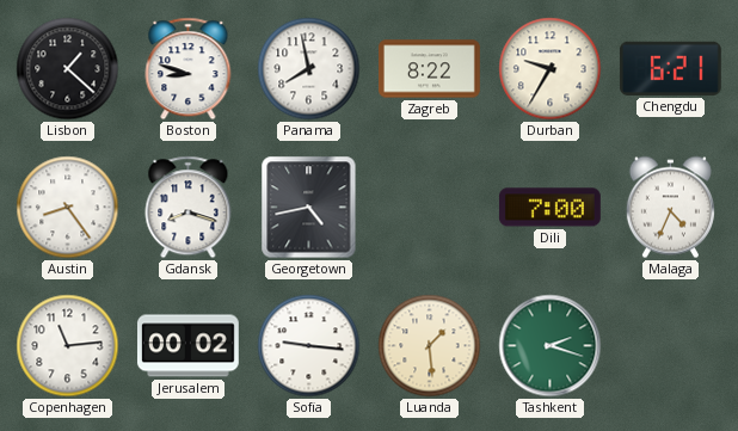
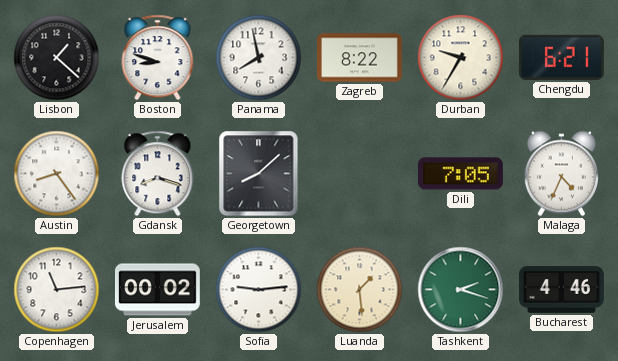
Georgetown: 4:43 -> 8:08
Dili: 7:00 -> 7:05
Sofia: 9:16 -> 9:14
Bucharest: none -> 4:46
